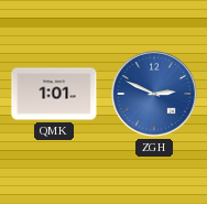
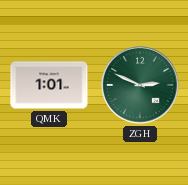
ZGH dial: blue -> green
